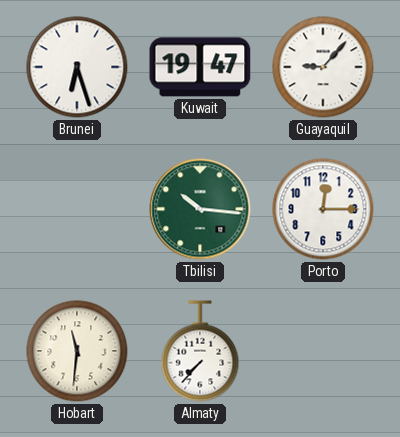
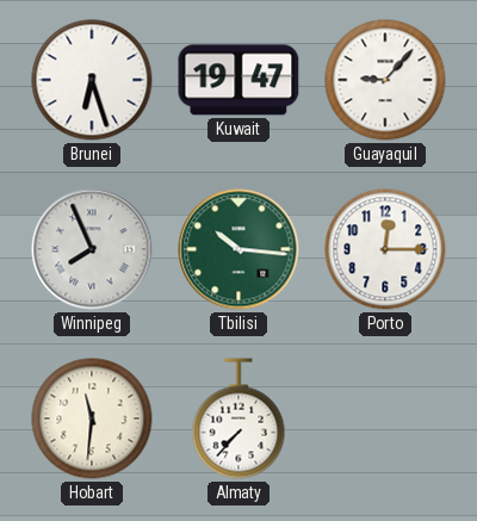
Winnipeg: none -> 7:56
